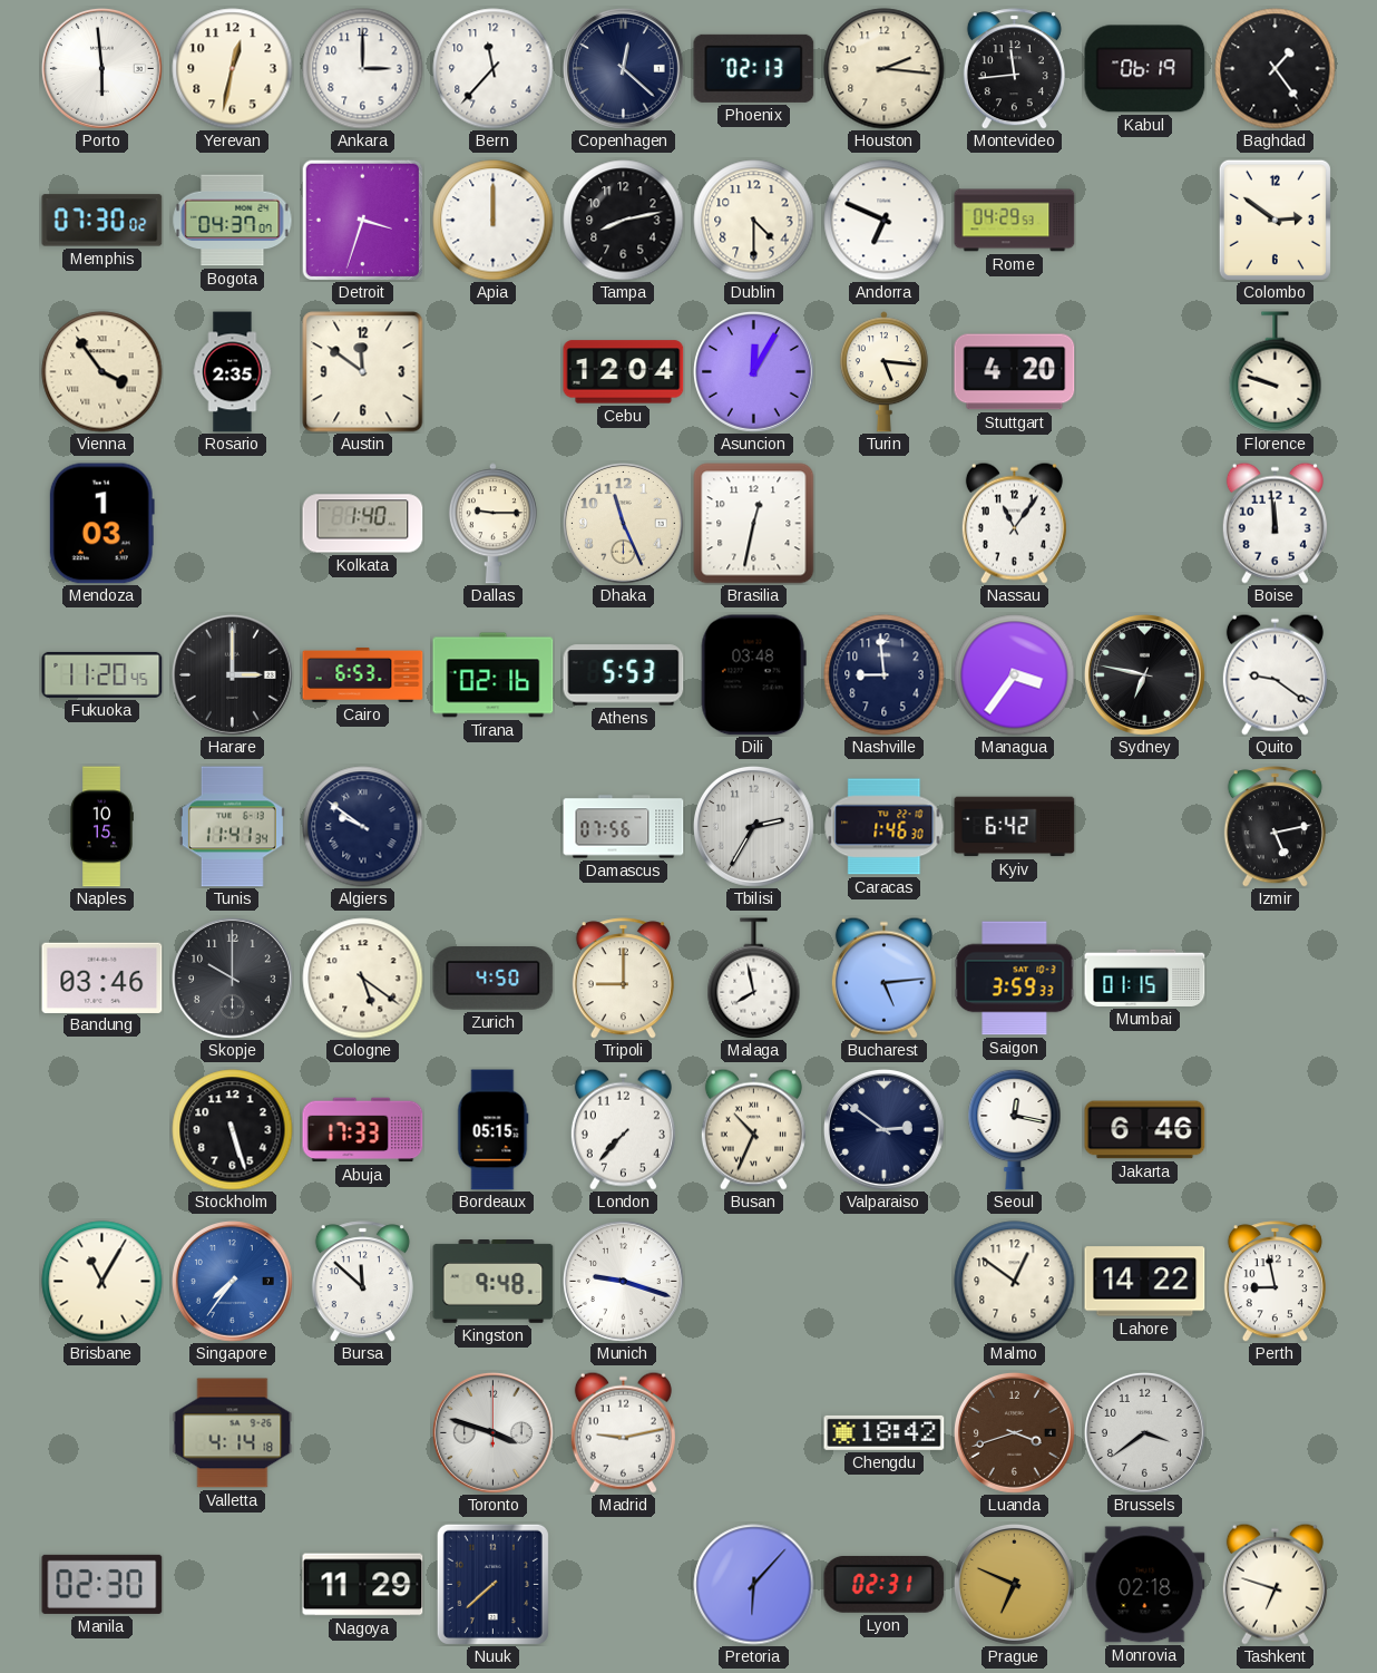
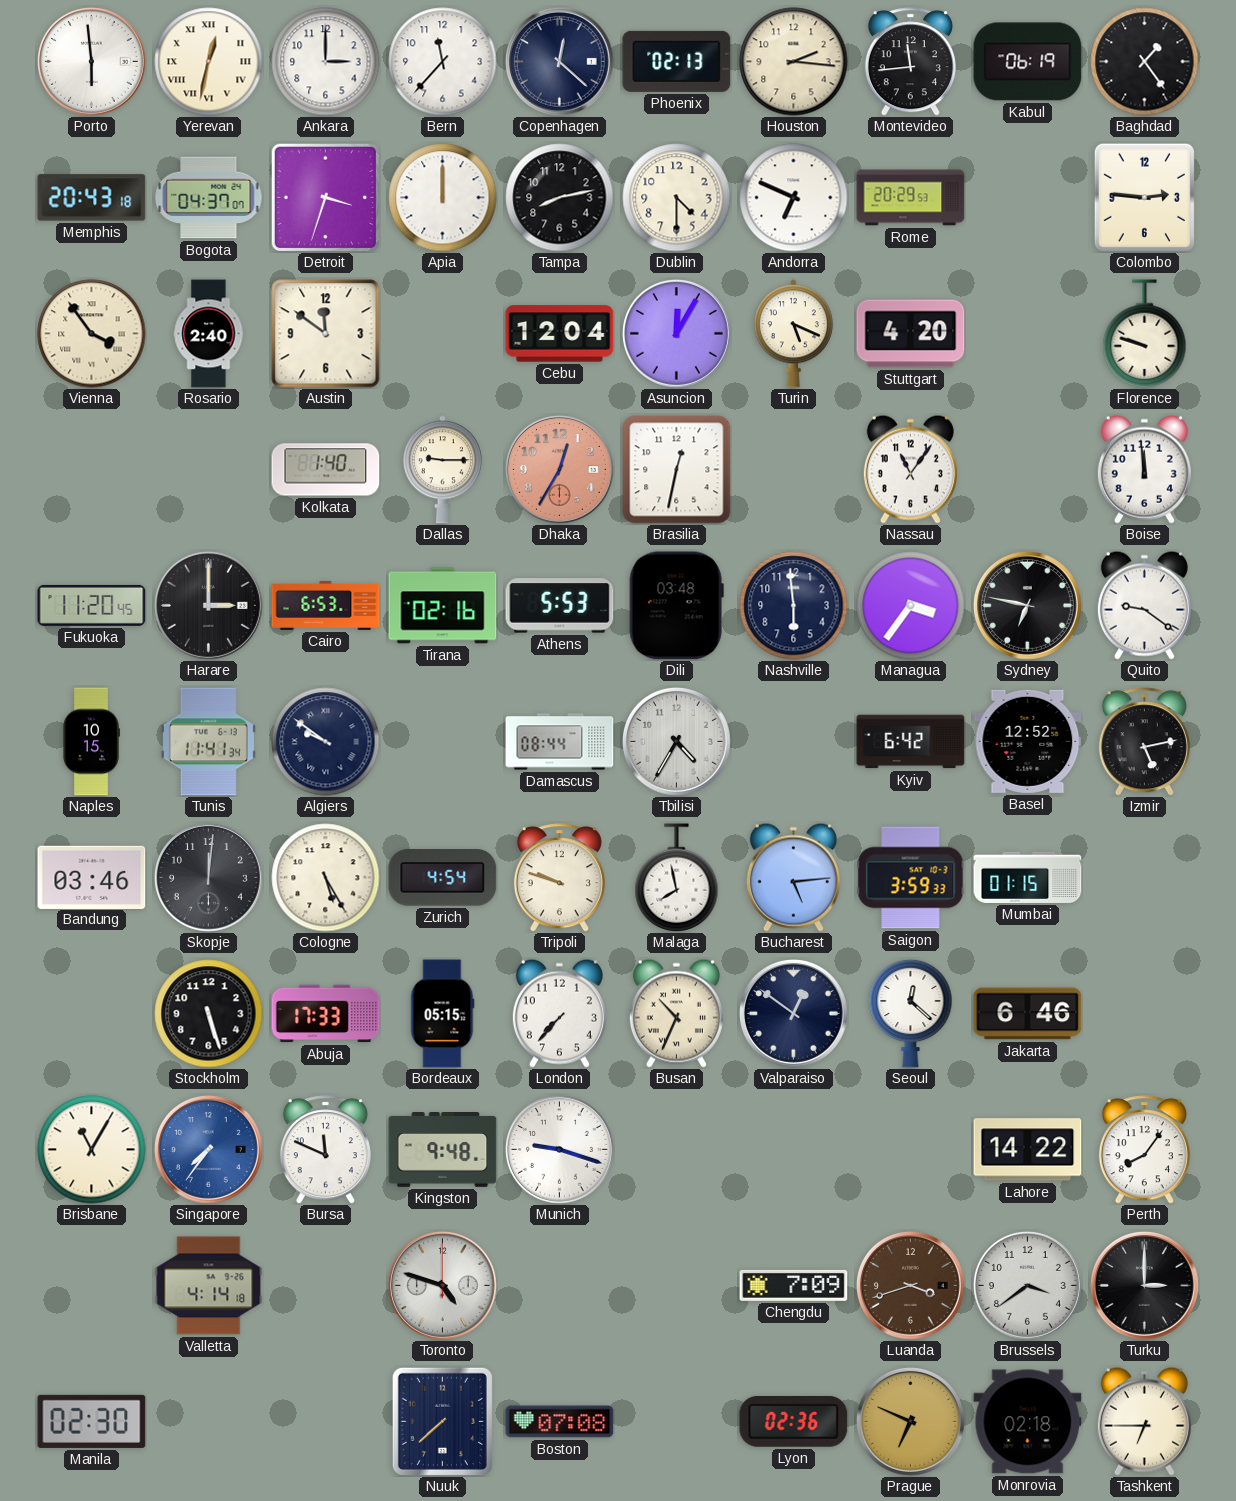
Yerevan numerals: Arabic -> Roman
Memphis: 07:30 -> 20:43
Rome: 04:29 -> 20:29
Colombo: 2:51 -> 2:46
Rosario: 2:35 -> 2:40
Turin: 5:16 -> 5:19
Mendoza: 1:03 -> none
Dhaka: 11:26 -> 12:35
Dhaka dial: cream -> salmon
Nashville: 8:59 -> 5:59
Damascus: 07:56 -> 08:44
Tbilisi: 2:35 -> 4:35
Caracas: 1:46 -> none
Basel: none -> 12:52
Skopje: 10:00 -> 12:01
Cologne: 5:21 -> 5:25
Zurich: 4:50 -> 4:54
Tripoli: 9:00 -> 9:48
Valparaiso: 2:51 -> 12:51
Seoul: 12:17 -> 12:22
Bursa: 11:52 -> 11:49
Malmo: 12:51 -> none
Perth: 8:58 -> 8:06
Toronto: 3:48 -> 4:48
Madrid: 9:13 -> none
Chengdu: 18:42 -> 7:09
Turku: none -> 3:00
Nagoya: 11:29 -> none
Boston: none -> 07:08
Pretoria: 6:07 -> none
Lyon: 02:31 -> 02:36
Tashkent: 6:48 -> 6:45
